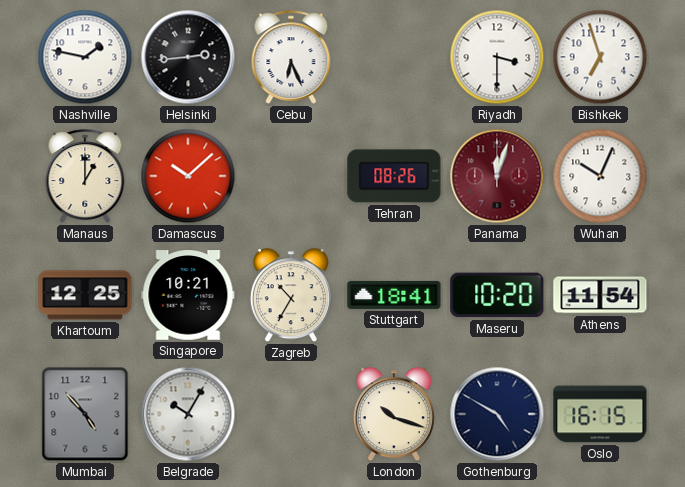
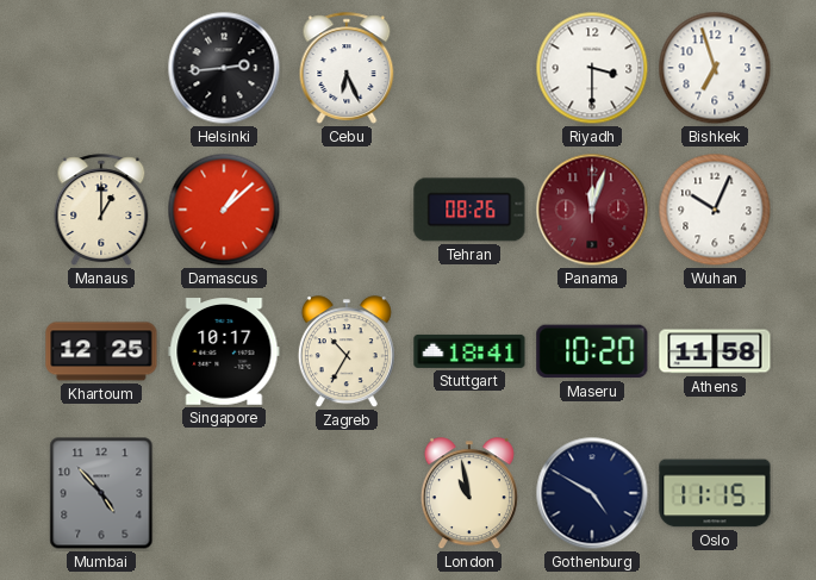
Nashville: 1:47 -> none
Damascus: 10:08 -> 1:08
Singapore: 10:21 -> 10:17
Athens: 11:54 -> 11:58
Belgrade: 10:05 -> none
London: 10:18 -> 10:58
Oslo: 16:15 -> 11:15
